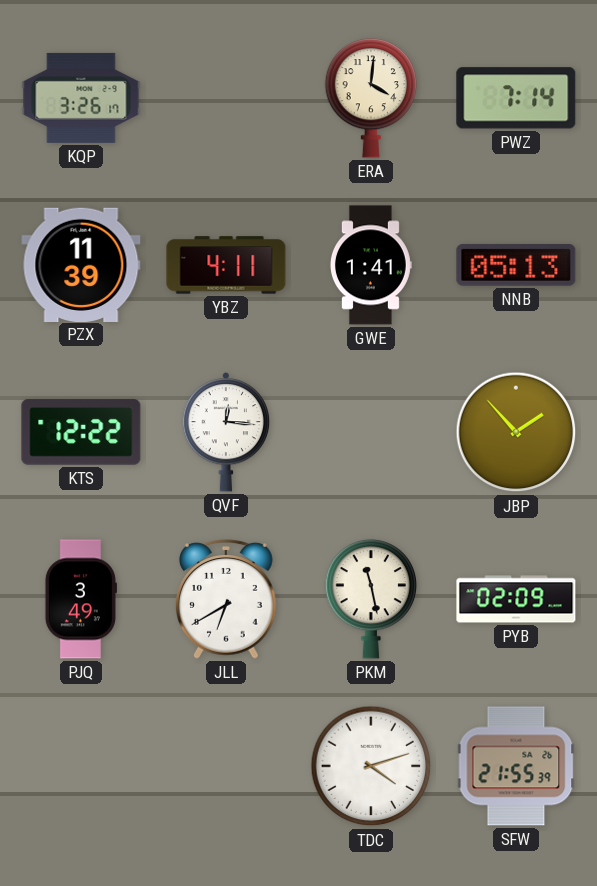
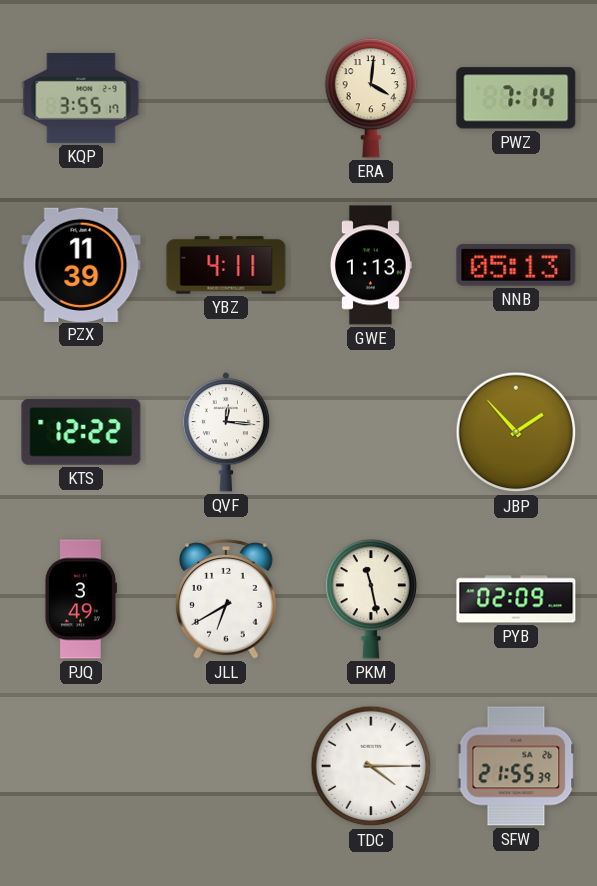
KQP: 3:26 -> 3:55
GWE: 1:41 -> 1:13
TDC: 4:12 -> 4:15
